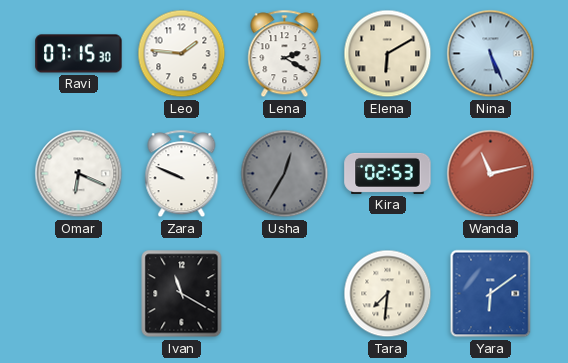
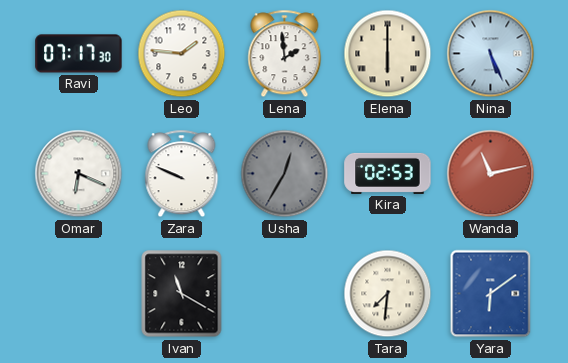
Ravi: 07:15 -> 07:17
Lena: 2:20 -> 1:59
Elena: 6:10 -> 6:00
